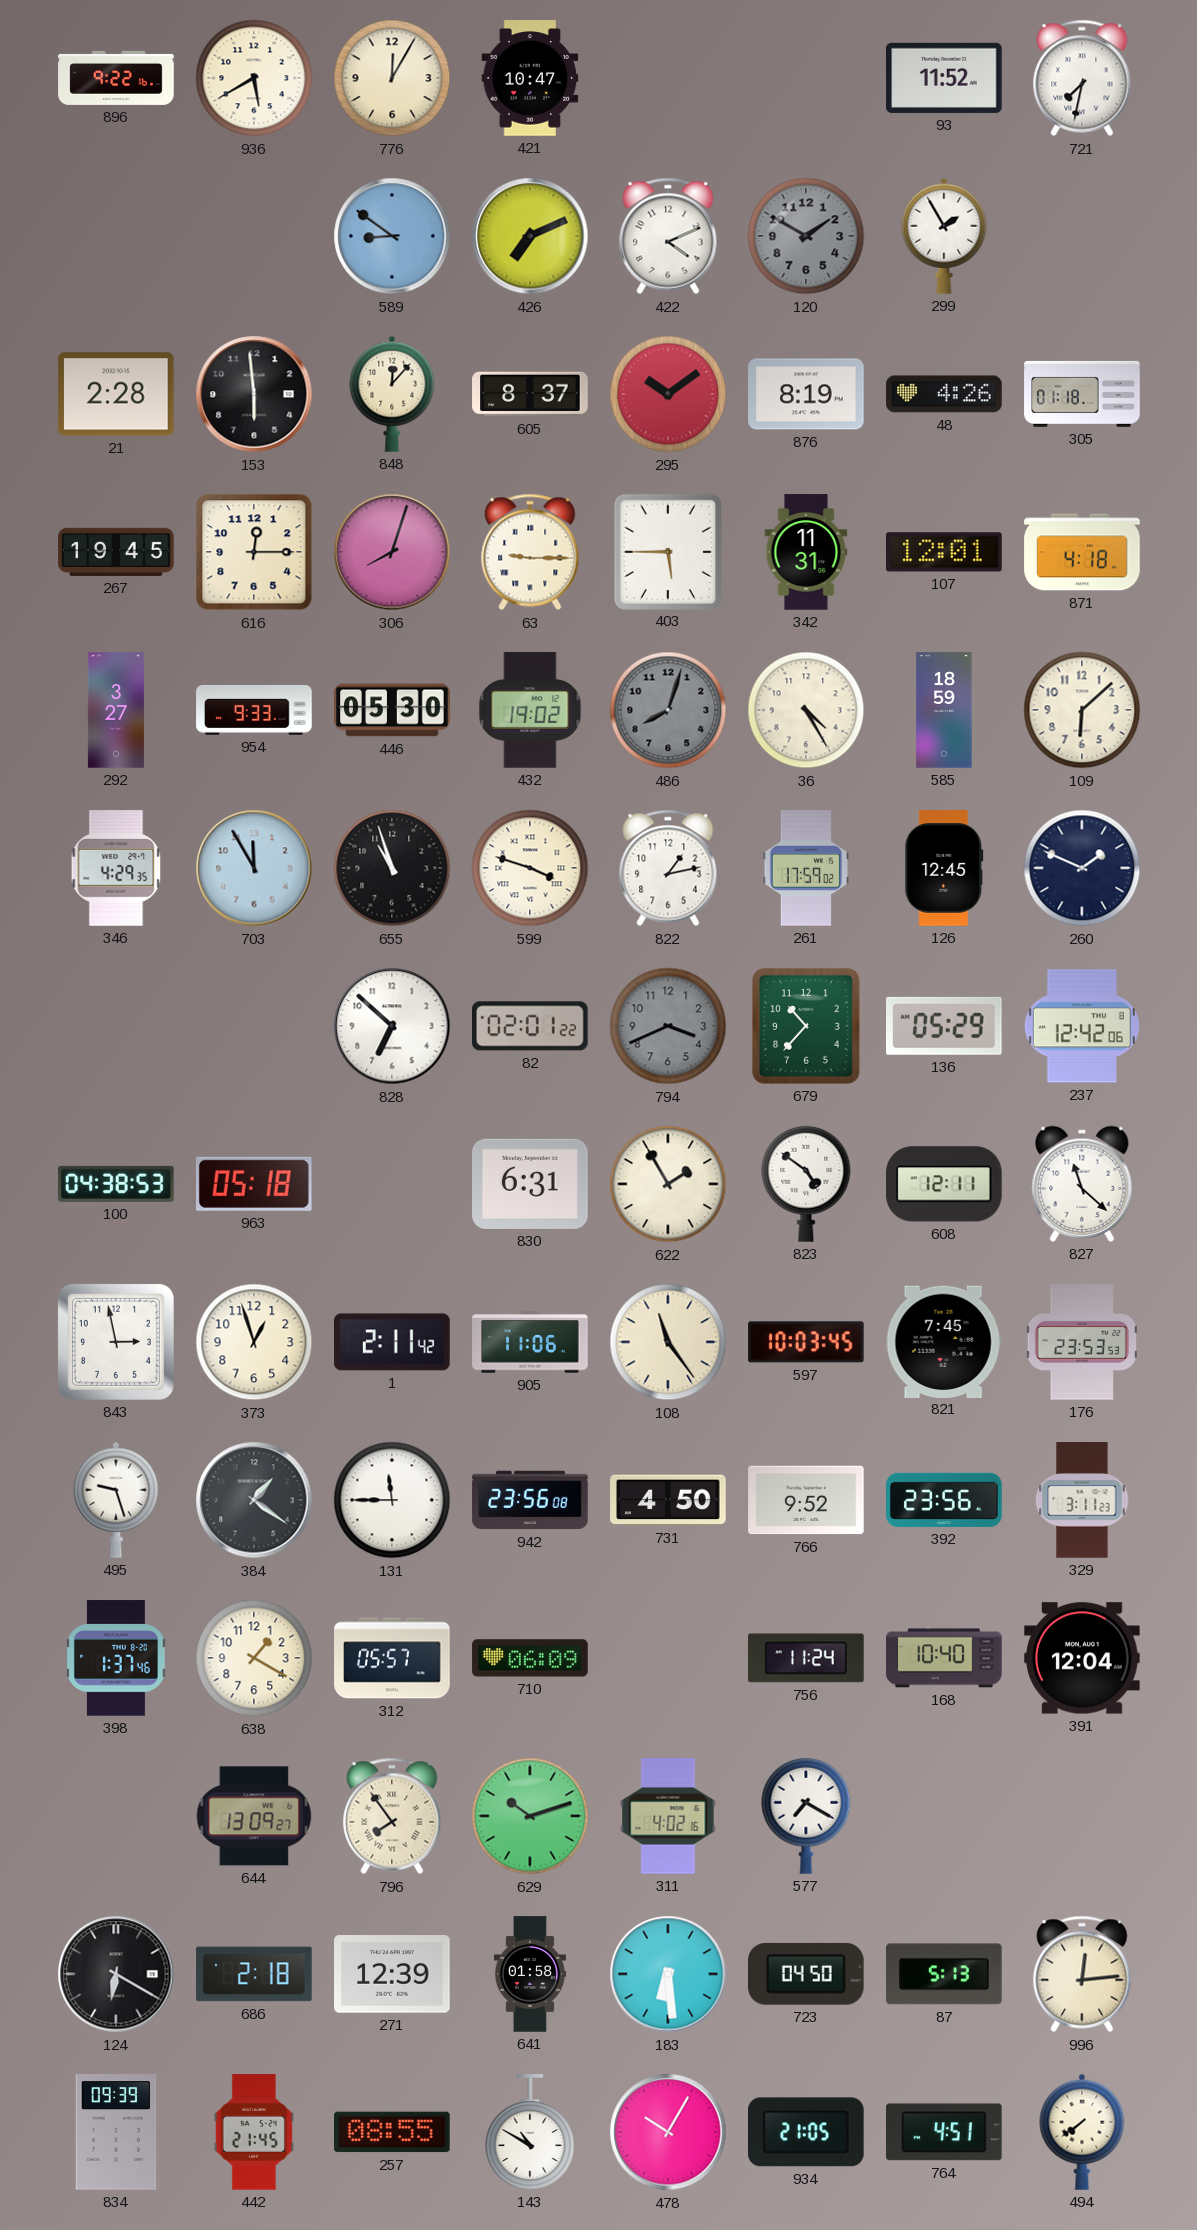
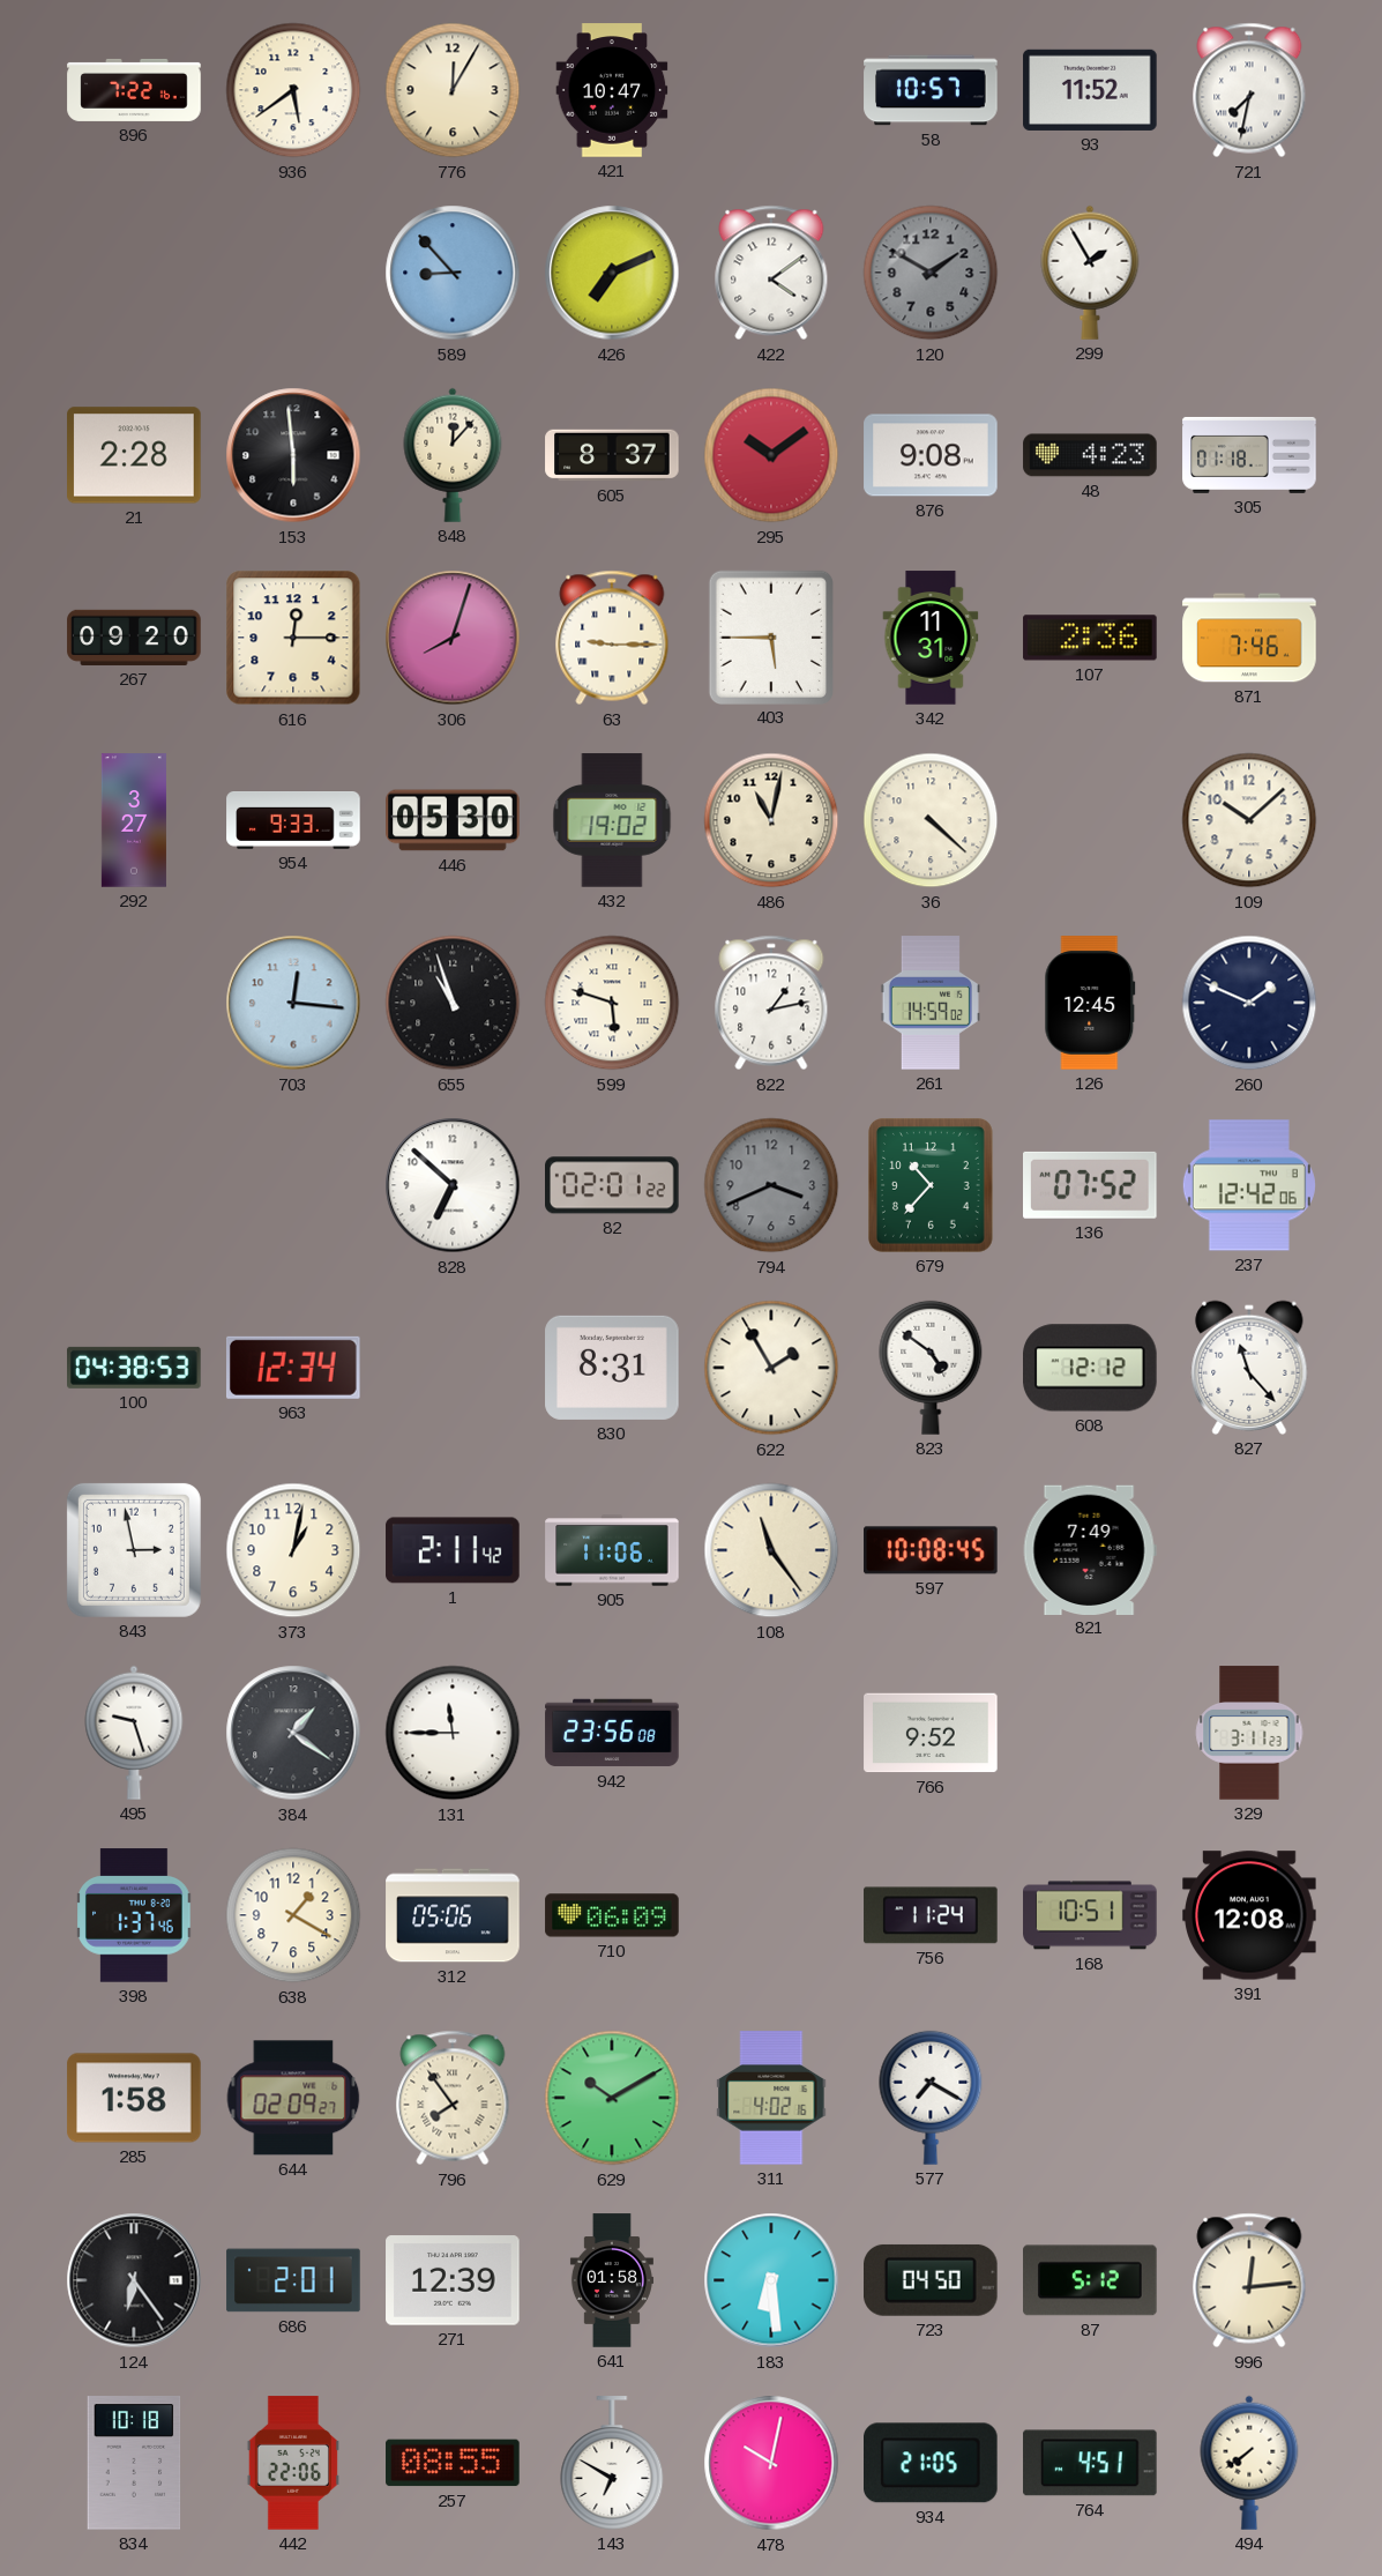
896: 9:22 -> 7:22
936: 5:40 -> 5:39
58: none -> 10:57
589: 8:51 -> 8:53
422: 4:11 -> 4:09
876: 8:19 -> 9:08
48: 4:26 -> 4:23
267: 19:45 -> 09:20
107: 12:01 -> 2:36
871: 4:18 -> 7:46
486: 8:03 -> 11:02
486 dial: grey -> cream
36: 4:25 -> 4:22
585: 18:59 -> none
109: 6:08 -> 10:08
346: 4:29 -> none
703: 11:55 -> 12:16
599: 3:48 -> 5:48
261: 17:59 -> 14:59
136: 05:29 -> 07:52
963: 05:18 -> 12:34
830: 6:31 -> 8:31
608: 12:11 -> 12:12
827: 11:22 -> 11:23
373: 12:57 -> 1:02
597: 10:03 -> 10:08
821: 7:45 -> 7:49
176: 23:53 -> none
731: 4:50 -> none
392: 23:56 -> none
312: 05:57 -> 05:06
168: 10:40 -> 10:51
391: 12:04 -> 12:08
285: none -> 1:58
644: 13:09 -> 02:09
629: 10:12 -> 10:10
124: 6:20 -> 6:24
686: 2:18 -> 2:01
87: 5:13 -> 5:12
834: 09:39 -> 10:18
442: 21:45 -> 22:06
143: 10:50 -> 6:50
478: 10:05 -> 10:02
